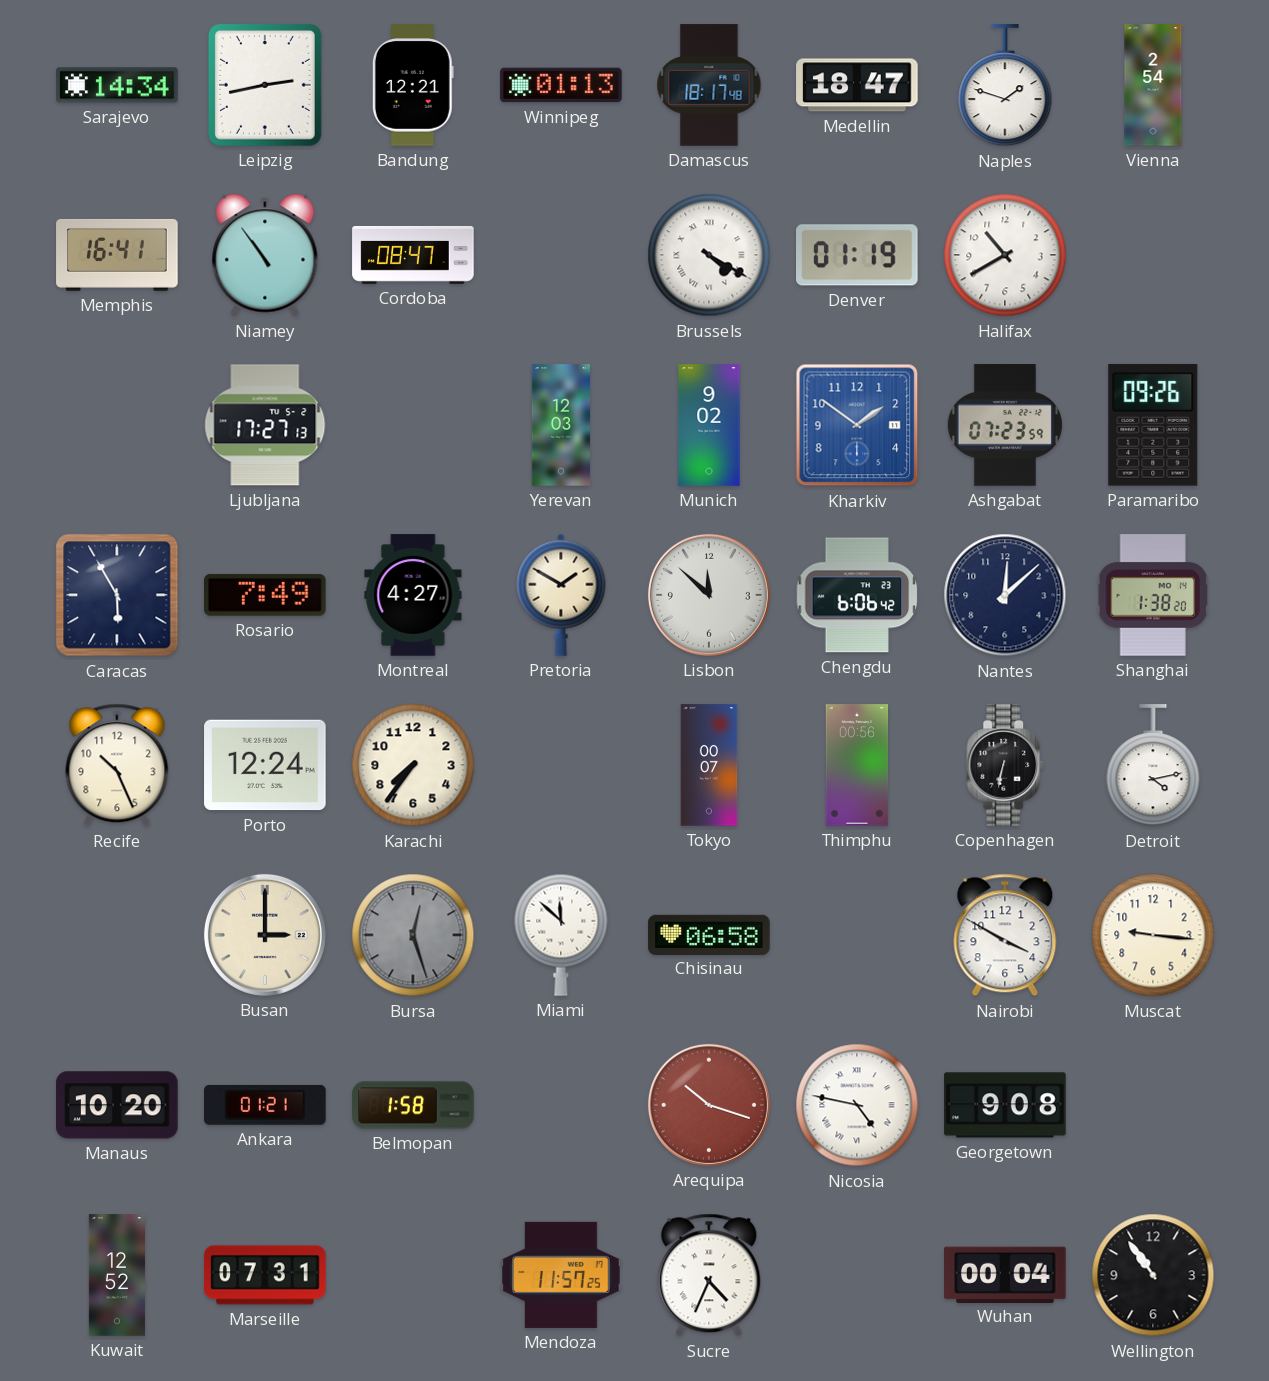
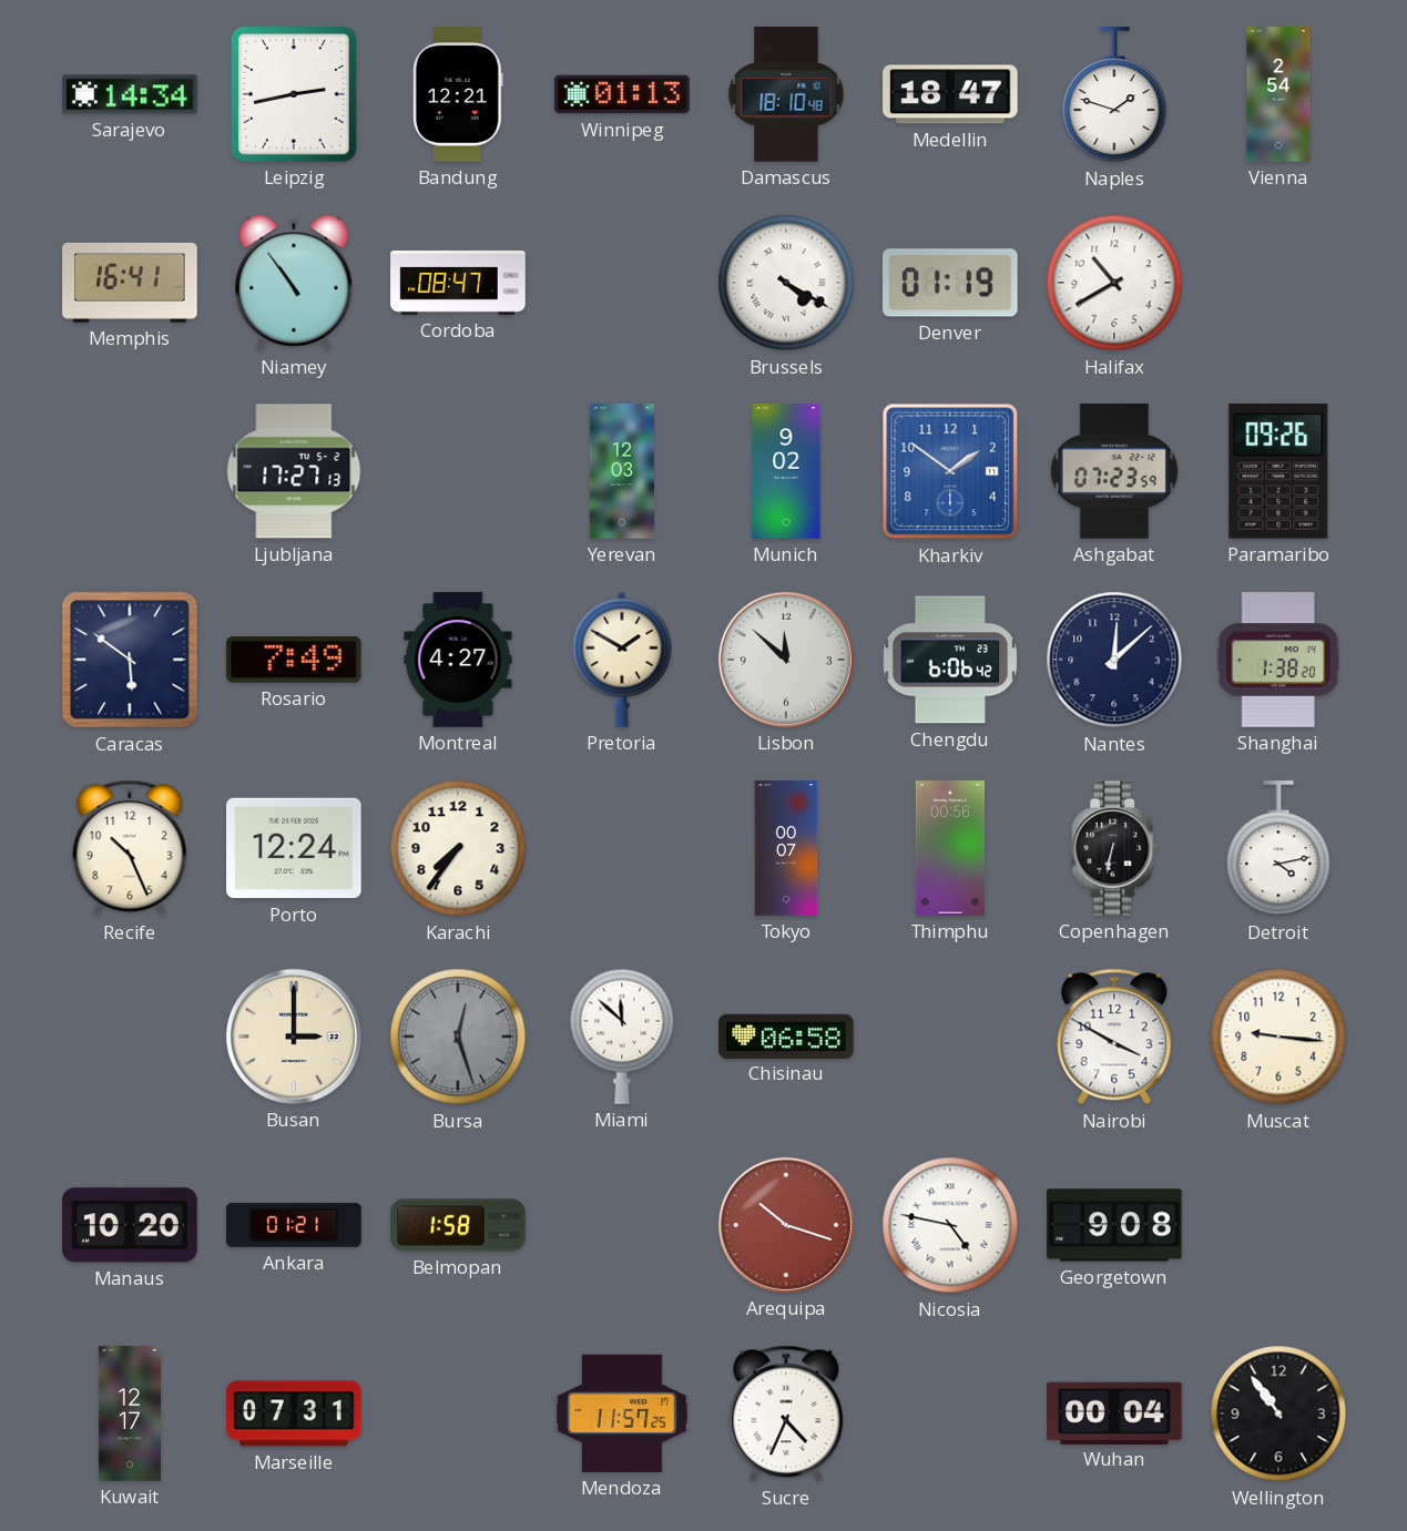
Damascus: 18:17 -> 18:10
Caracas: 5:55 -> 5:51
Kuwait: 12:52 -> 12:17
